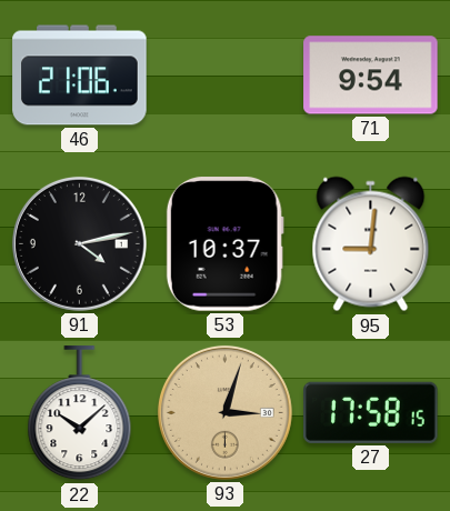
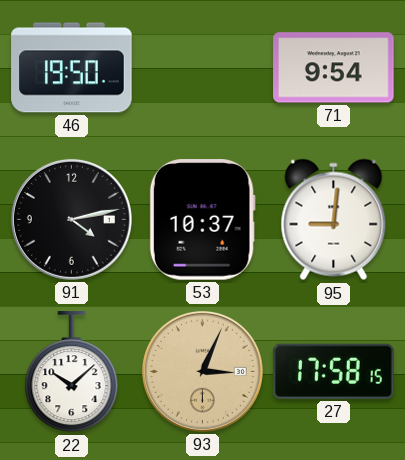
46: 21:06 -> 19:50
93: 3:03 -> 3:04
